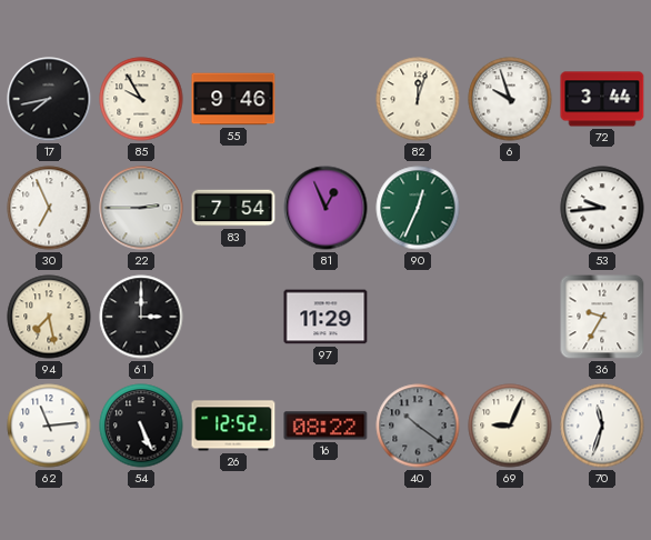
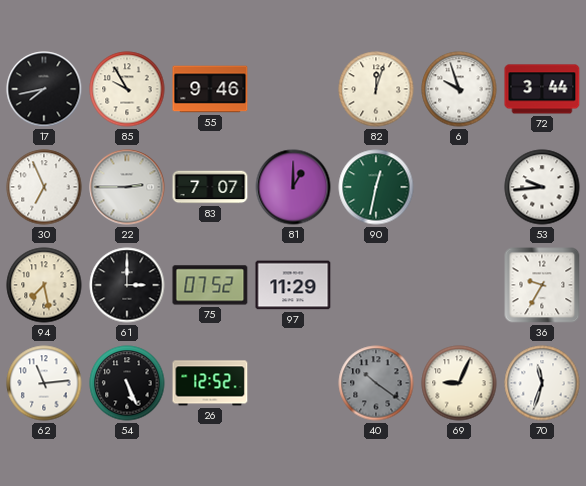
83: 7:54 -> 7:07
81: 12:56 -> 1:00
90: 12:34 -> 12:32
75: none -> 07:52
16: 08:22 -> none
